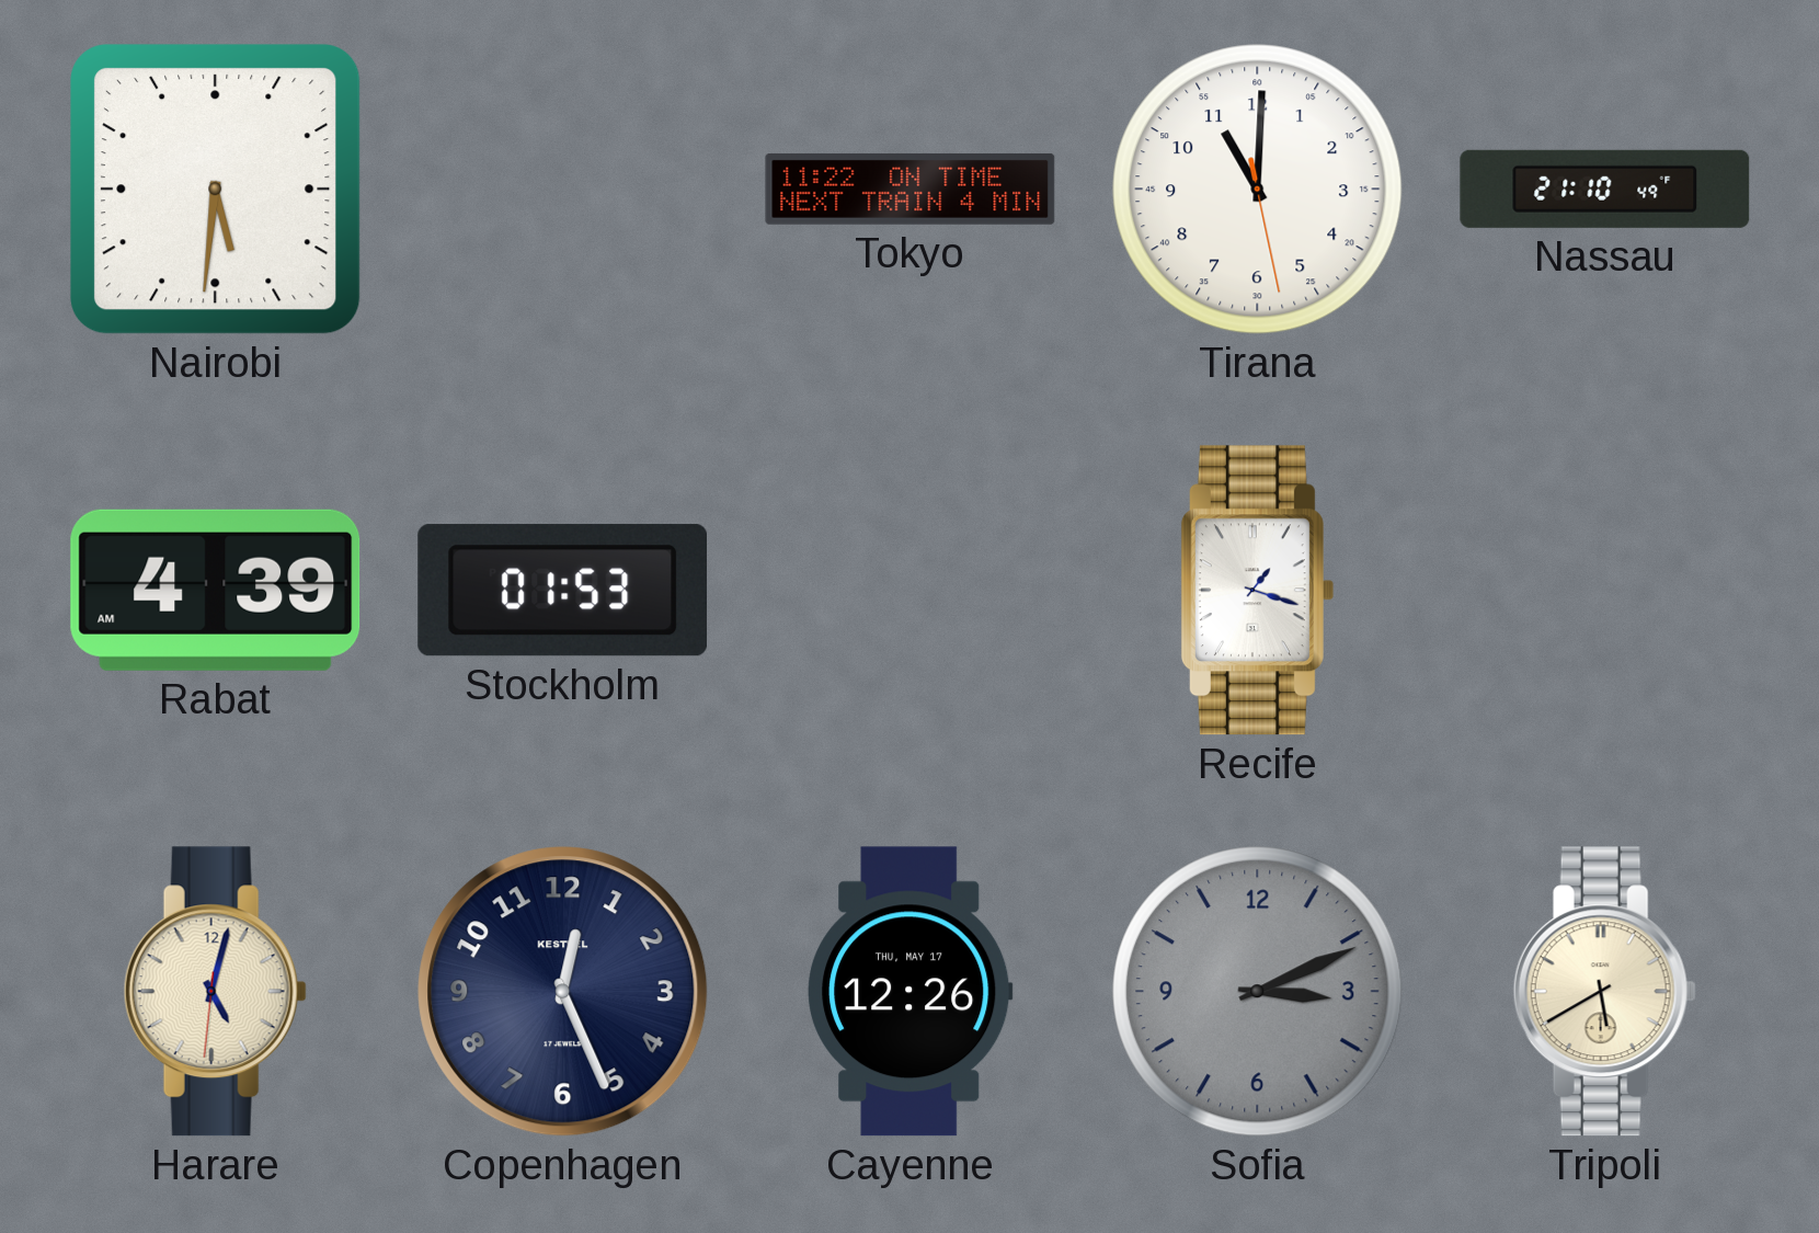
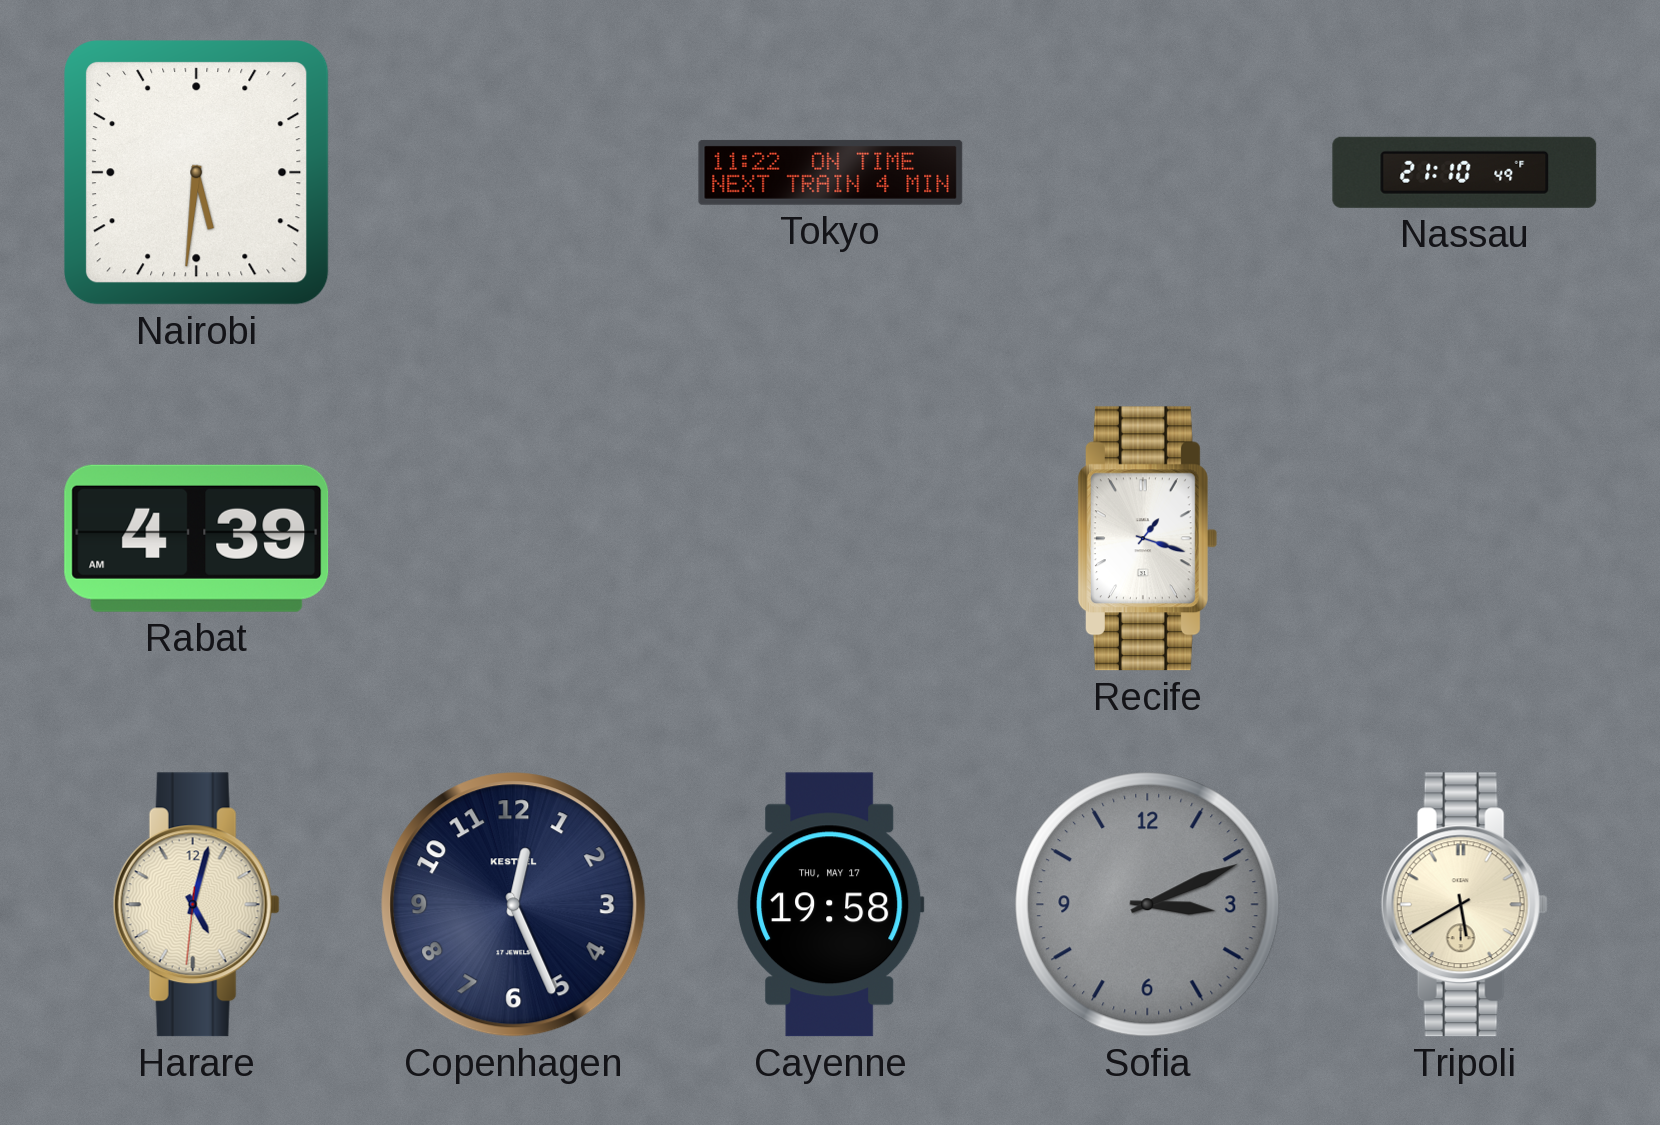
Tirana: 11:00 -> none
Stockholm: 01:53 -> none
Cayenne: 12:26 -> 19:58
